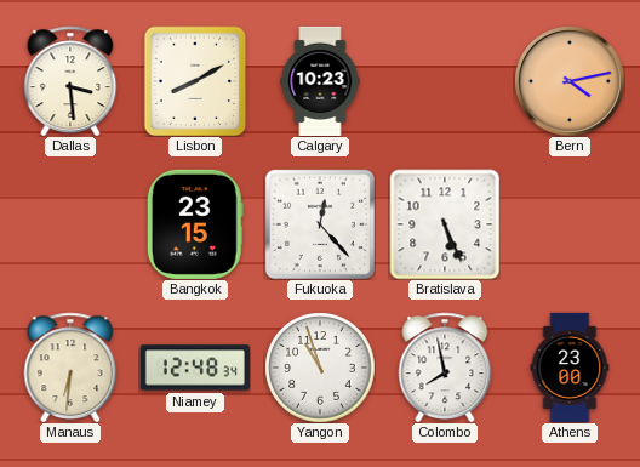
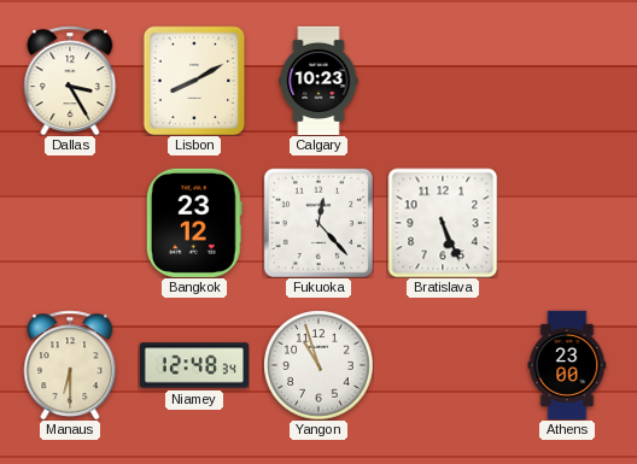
Dallas: 3:29 -> 3:25
Bern: 4:13 -> none
Bangkok: 23:15 -> 23:12
Manaus: 6:31 -> 6:30
Colombo: 7:58 -> none
